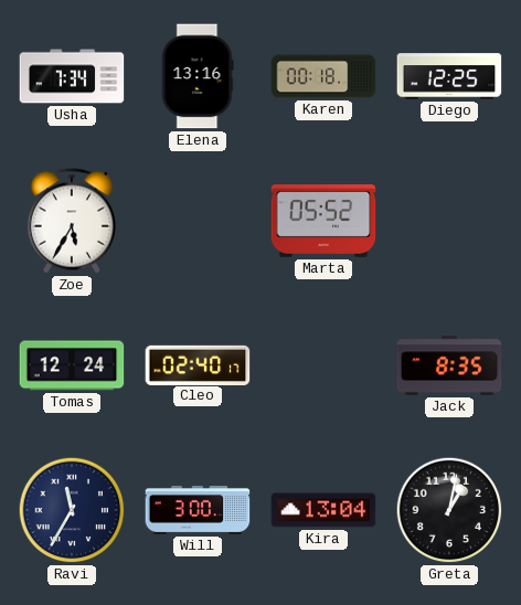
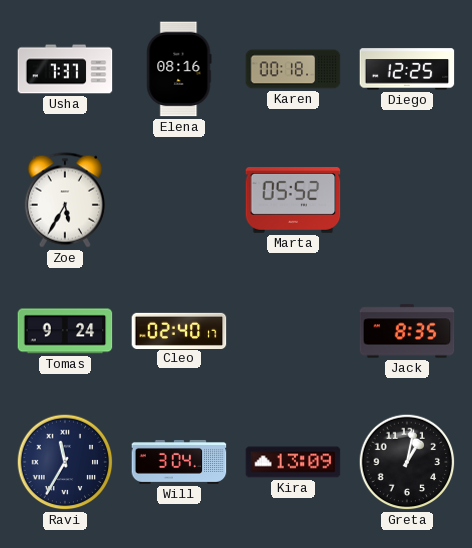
Usha: 7:34 -> 7:37
Elena: 13:16 -> 08:16
Tomas: 12:24 -> 9:24
Will: 3:00 -> 3:04
Kira: 13:04 -> 13:09
